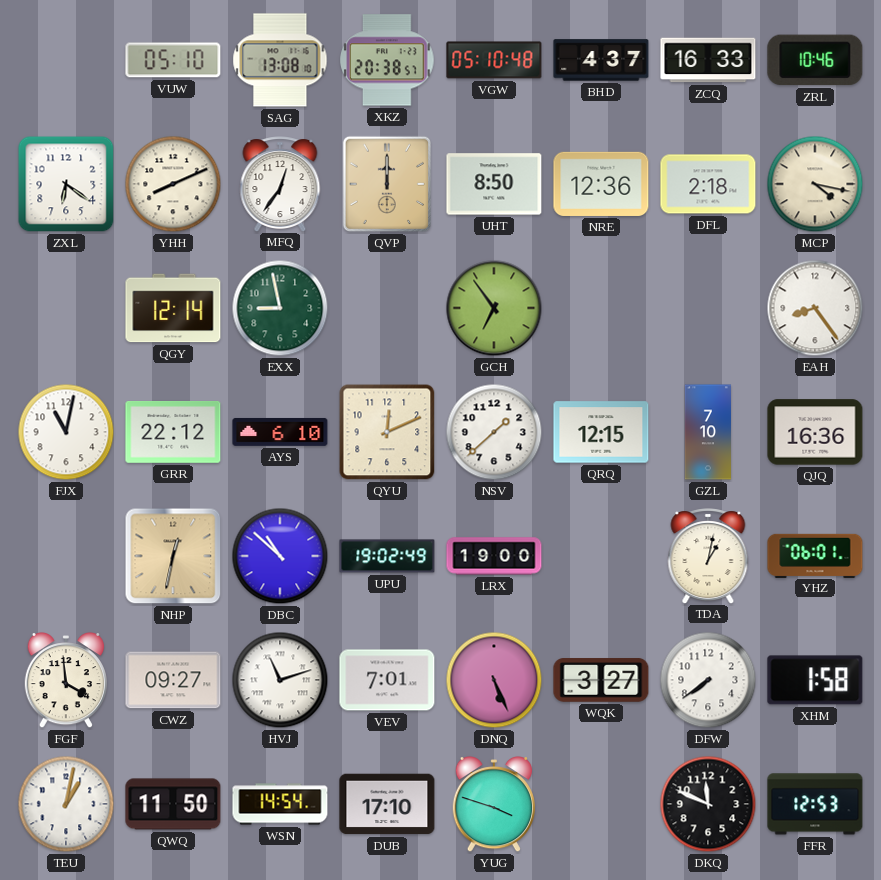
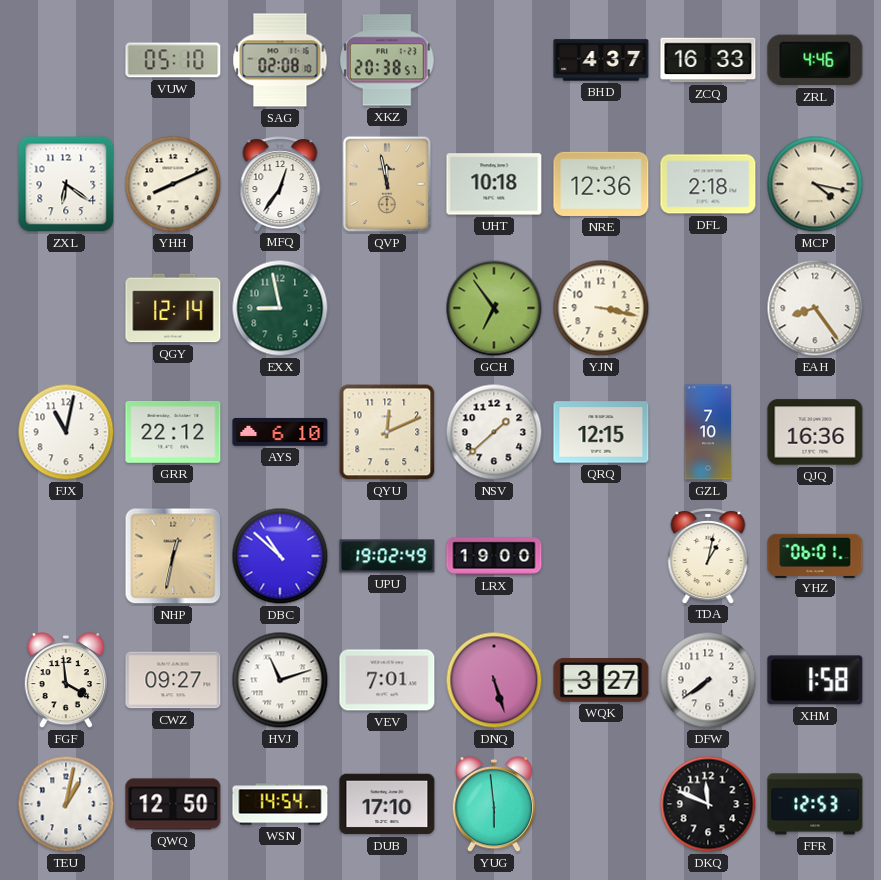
SAG: 13:08 -> 02:08
VGW: 05:10 -> none
ZRL: 10:46 -> 4:46
QVP: 12:00 -> 11:58
UHT: 8:50 -> 10:18
YJN: none -> 3:17
DNQ: 5:26 -> 5:27
QWQ: 11:50 -> 12:50
YUG: 3:48 -> 5:59
